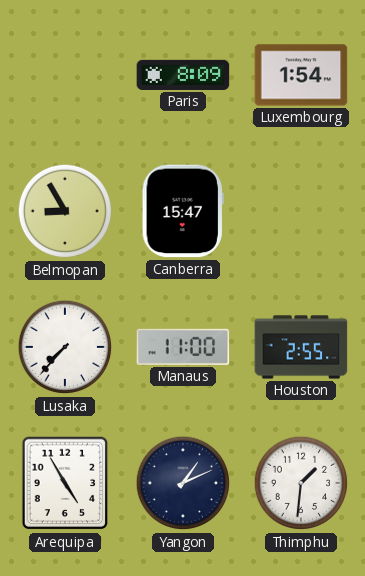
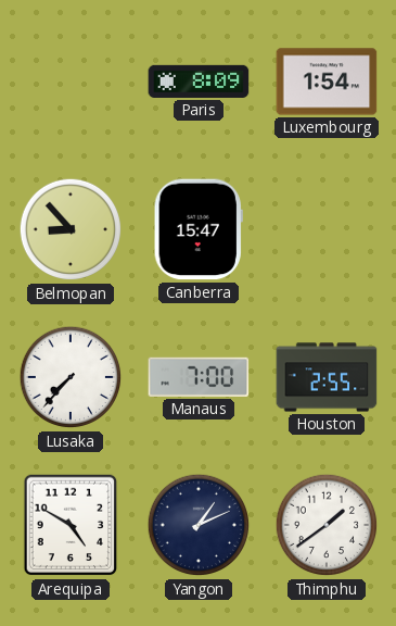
Belmopan: 8:55 -> 8:53
Manaus: 11:00 -> 7:00
Arequipa: 4:55 -> 4:50
Thimphu: 1:31 -> 1:39
